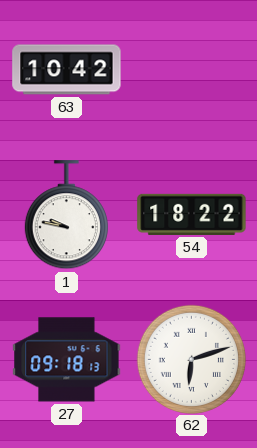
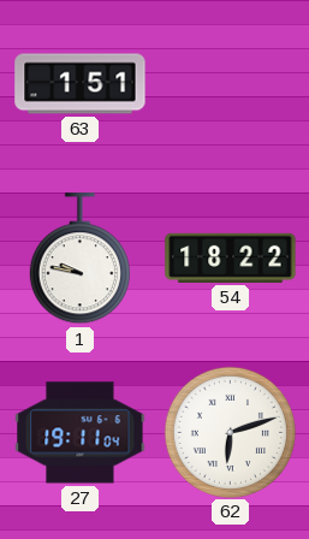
63: 10:42 -> 1:51
27: 09:18 -> 19:11
